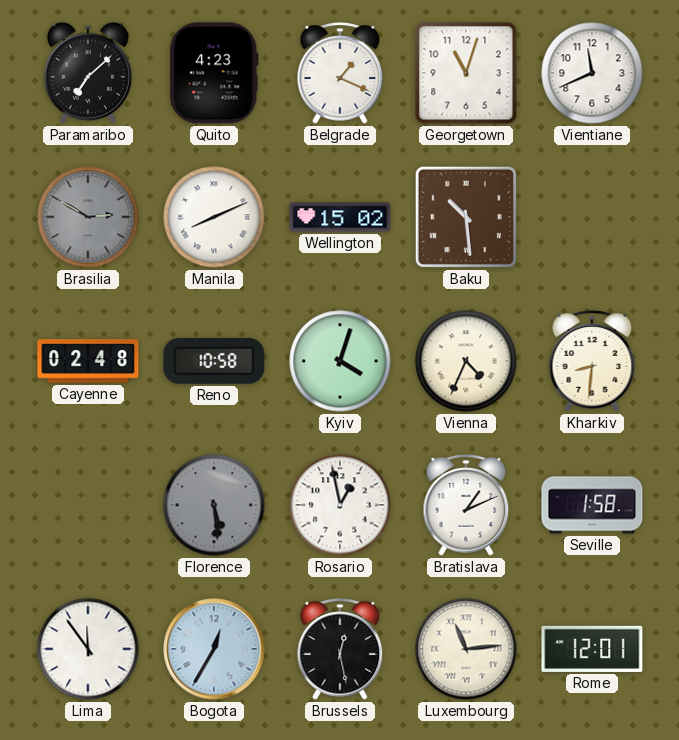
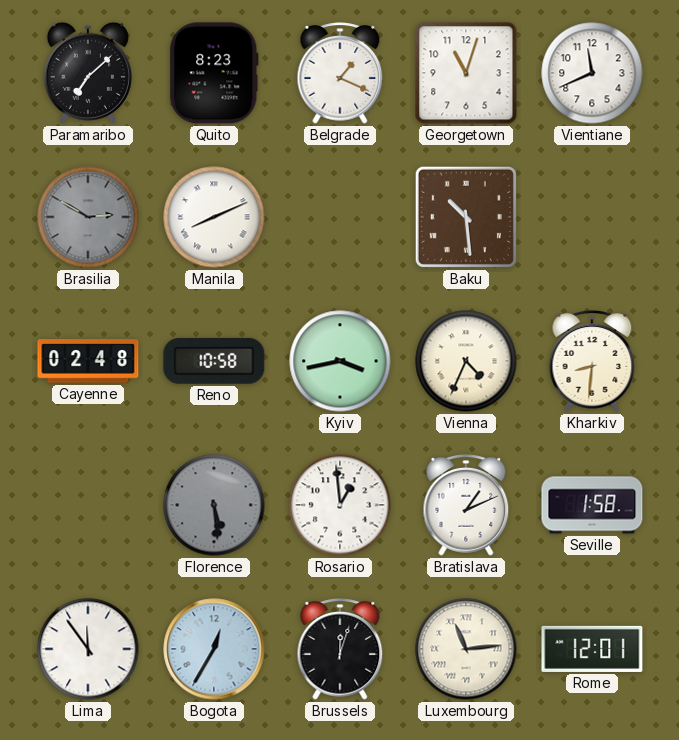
Quito: 4:23 -> 8:23
Wellington: 15:02 -> none
Kyiv: 4:03 -> 3:43
Rosario: 12:58 -> 12:59
Brussels: 12:28 -> 12:03
